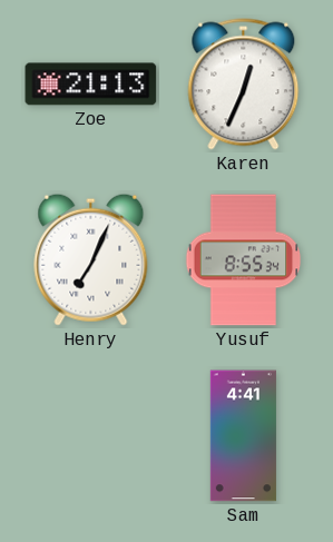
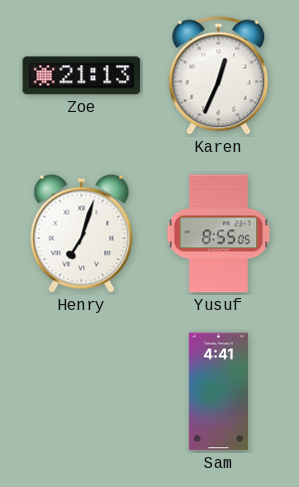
Henry: 7:04 -> 7:03
Yusuf: 8:55:34 -> 8:55:05
